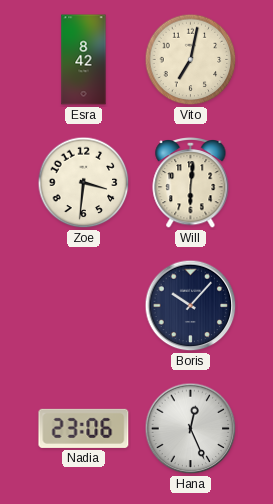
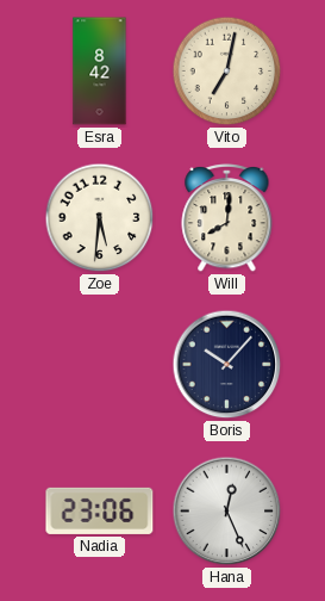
Zoe: 3:31 -> 5:31
Will: 6:01 -> 8:01
